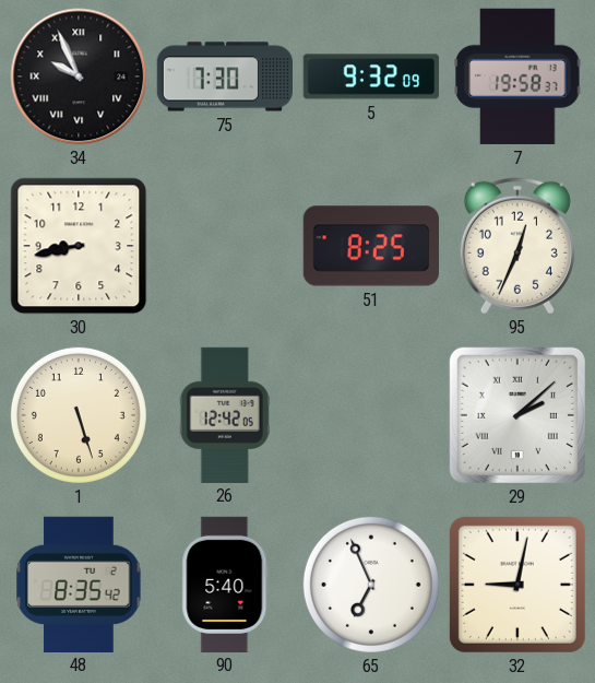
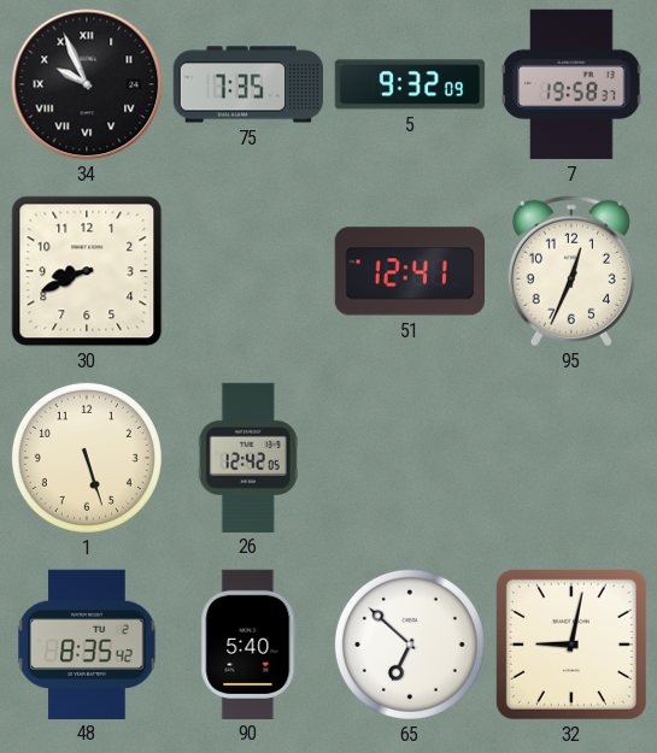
75: 7:30 -> 7:35
30: 8:43 -> 8:41
51: 8:25 -> 12:41
29: 2:08 -> none
65: 6:56 -> 6:52
